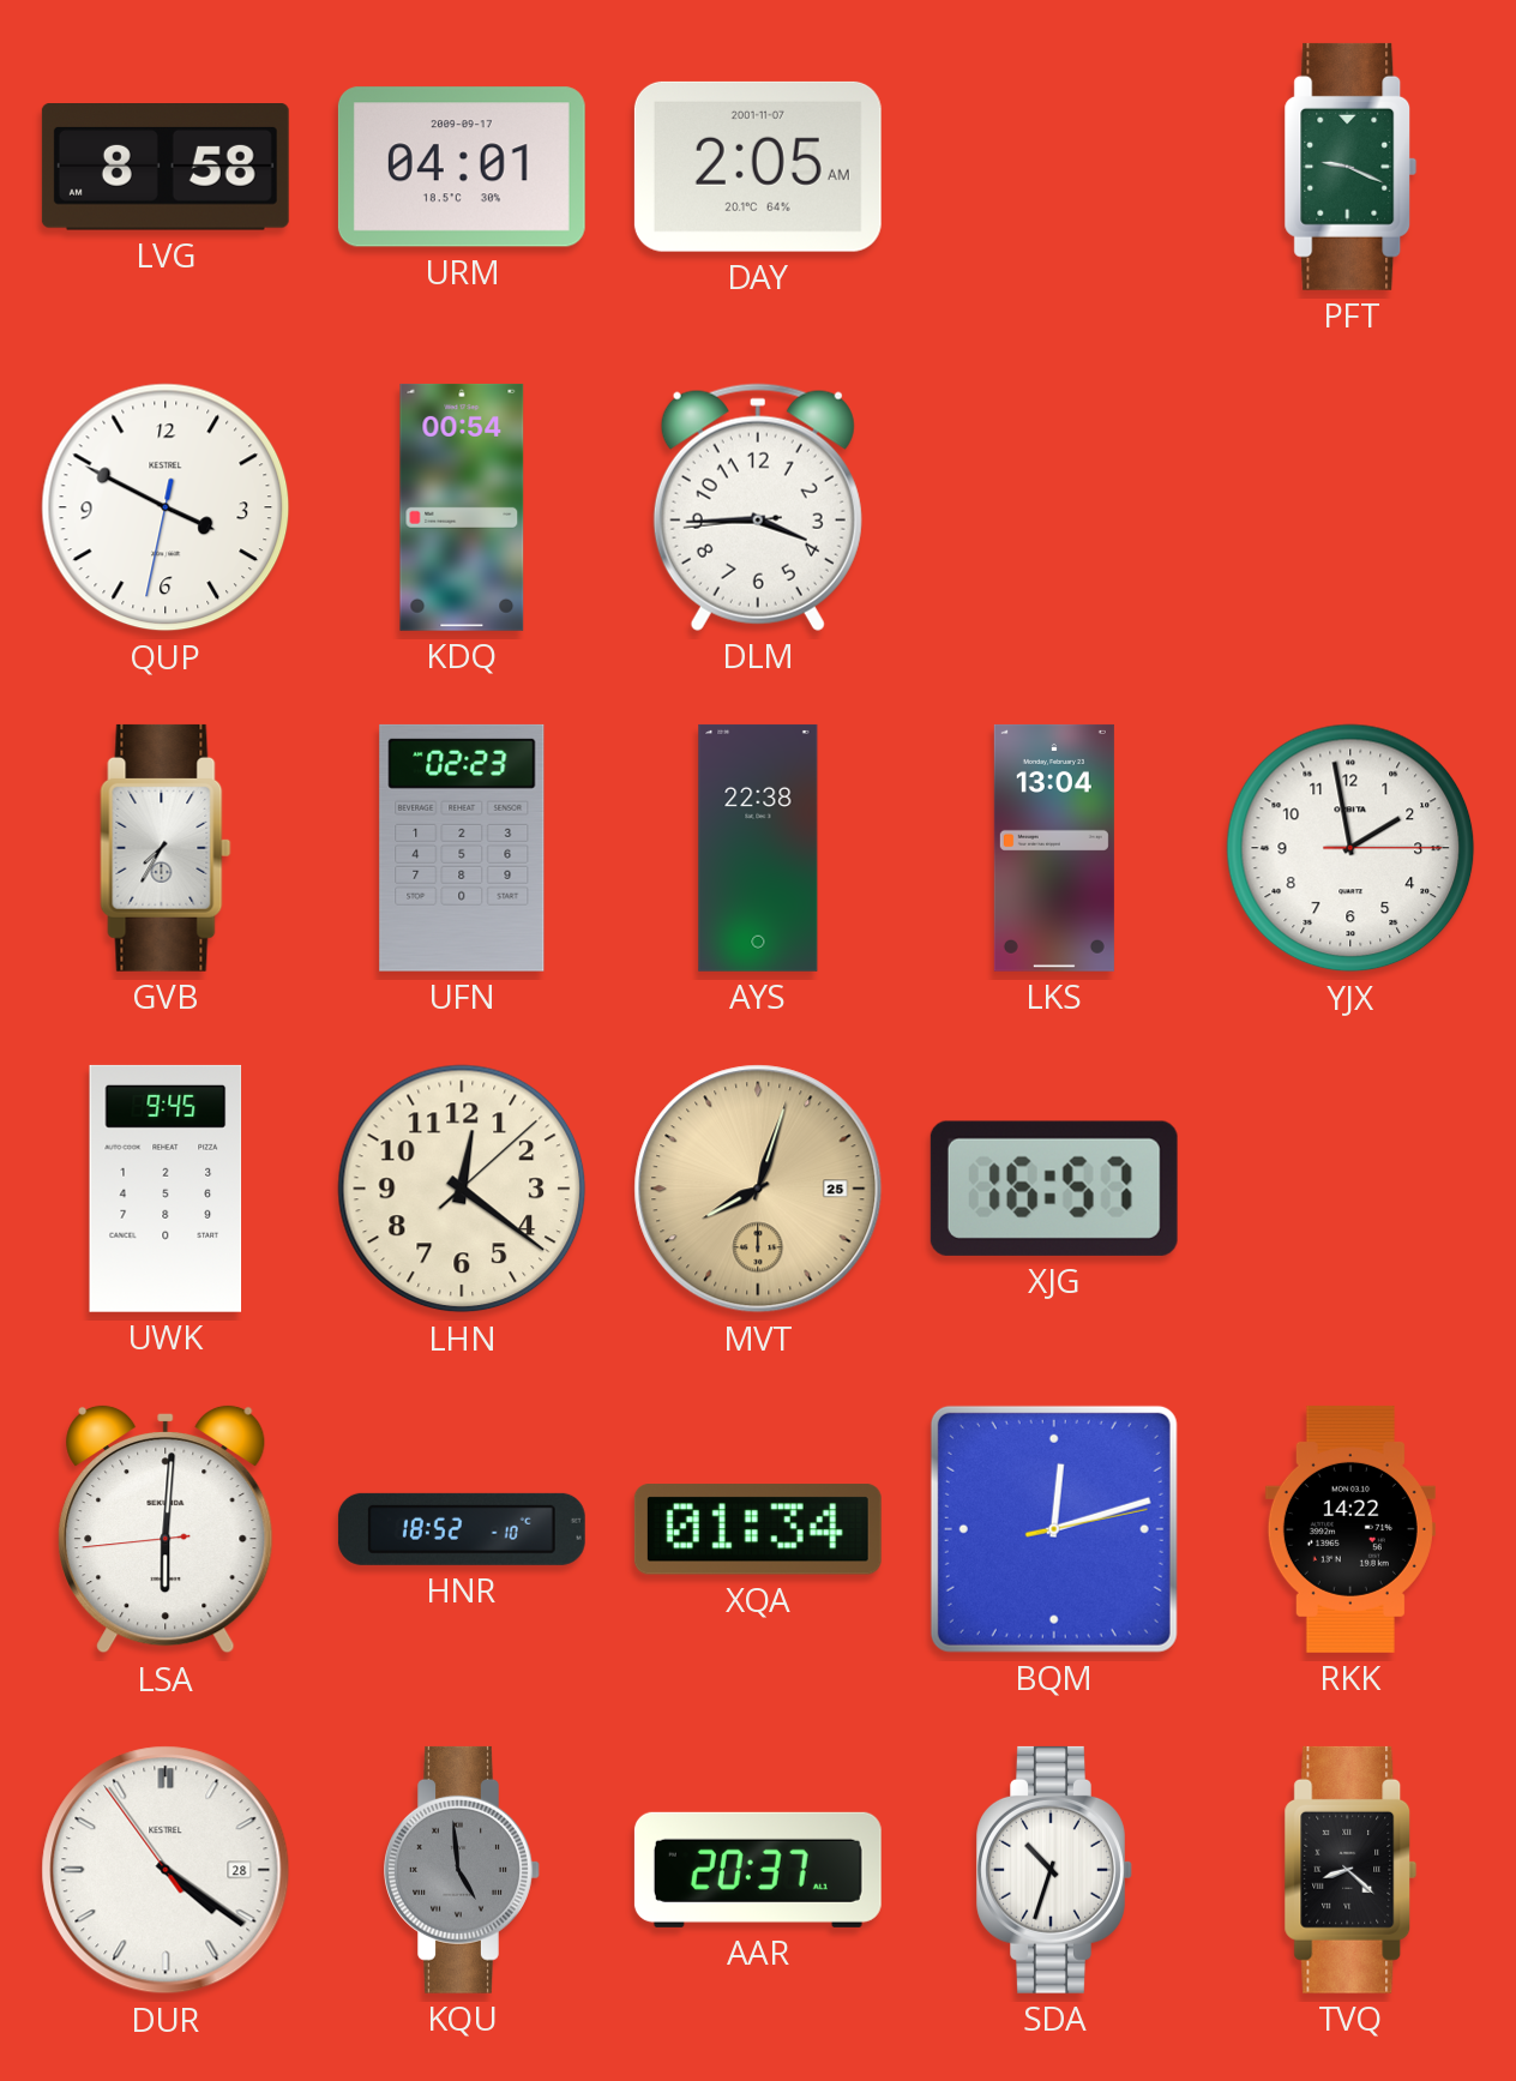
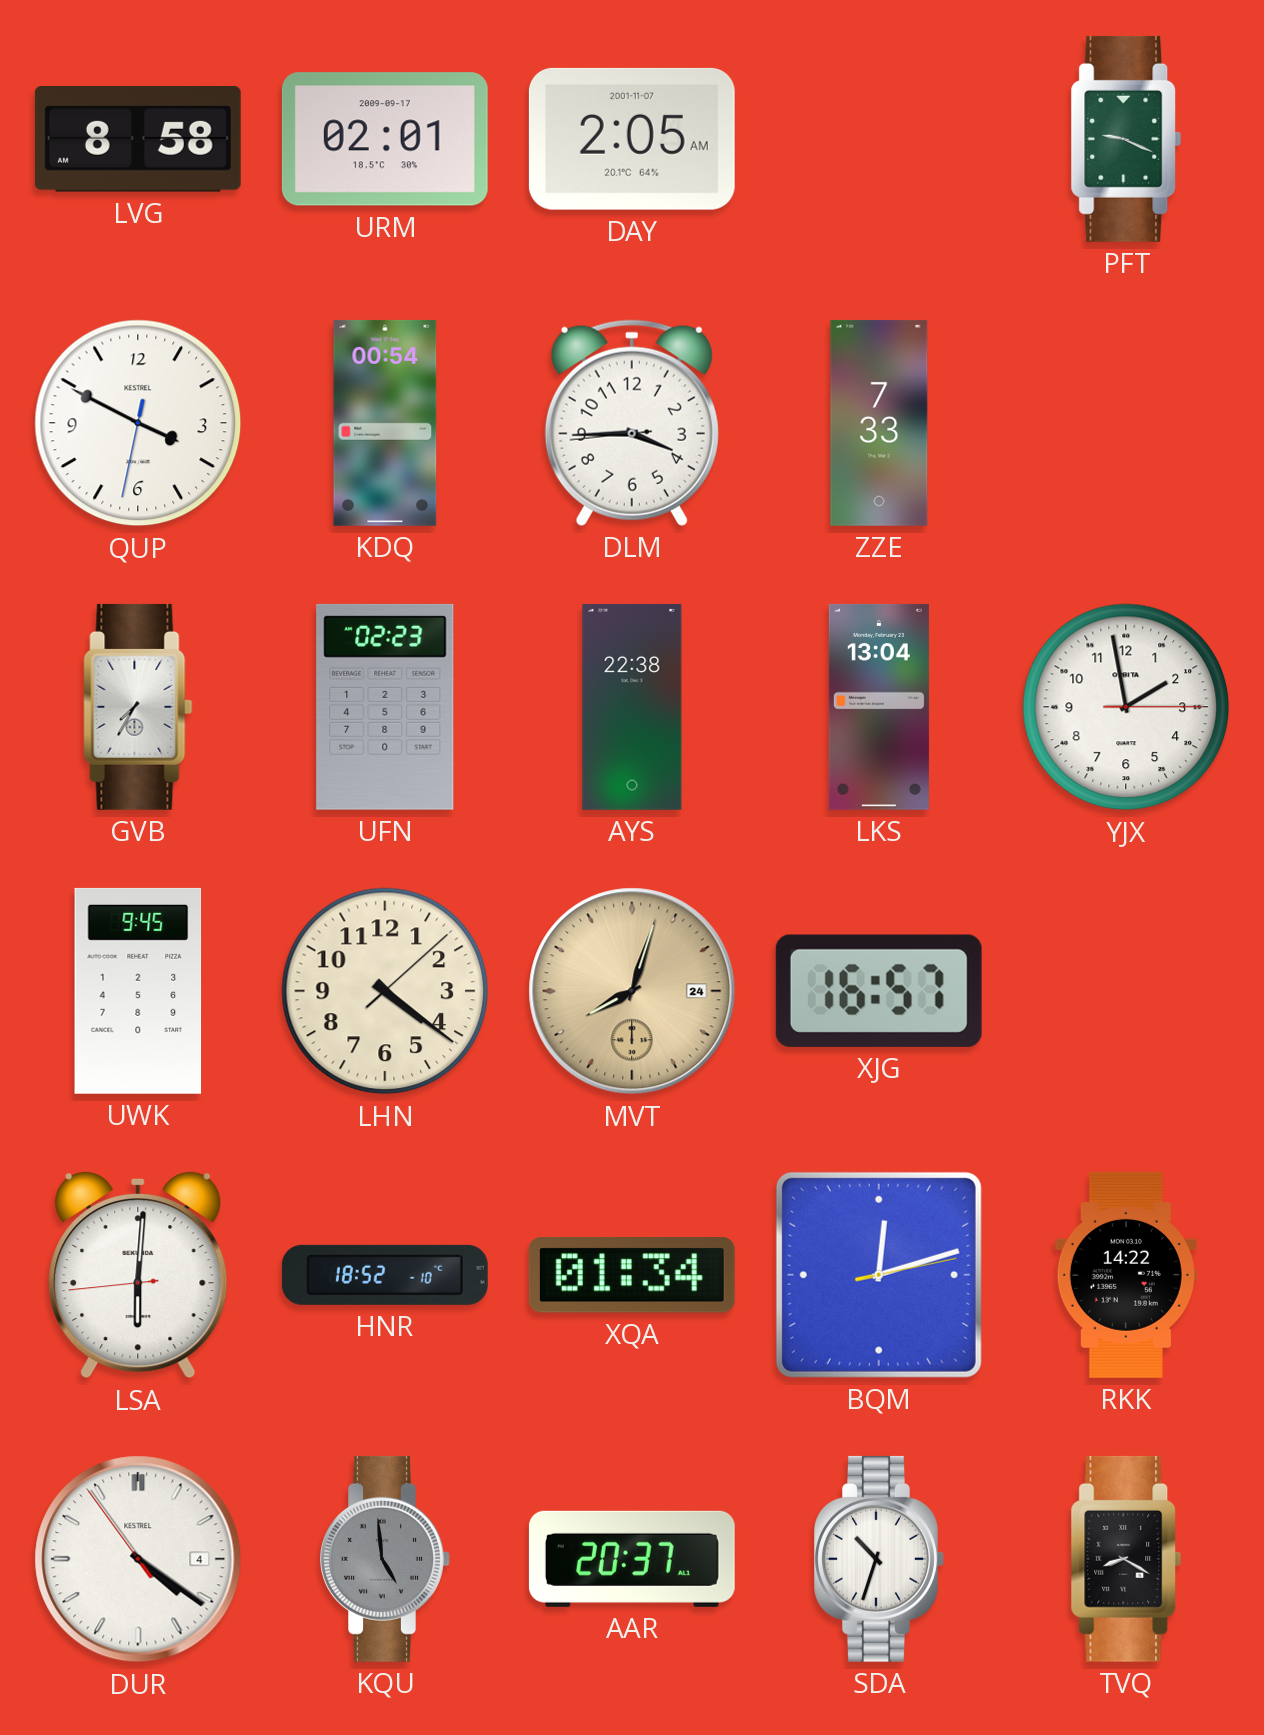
URM: 04:01 -> 02:01
ZZE: none -> 7:33
LHN: 12:21 -> 4:21
MVT date: 25 -> 24
DUR date: 28 -> 4
TVQ: 8:22 -> 8:20
